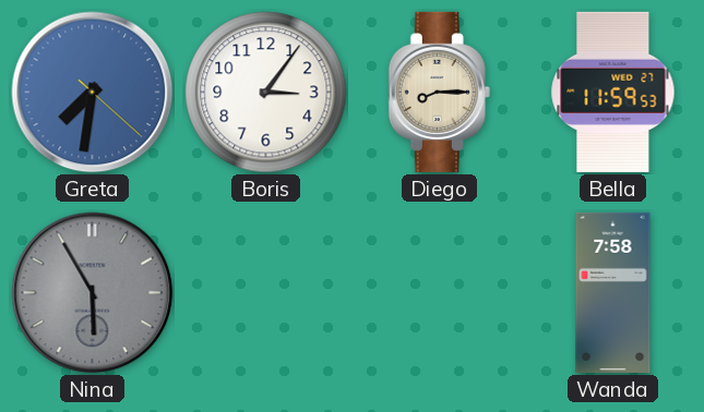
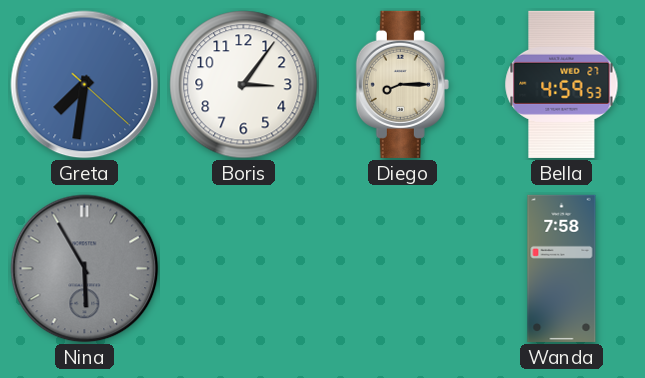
Bella: 11:59 -> 4:59
